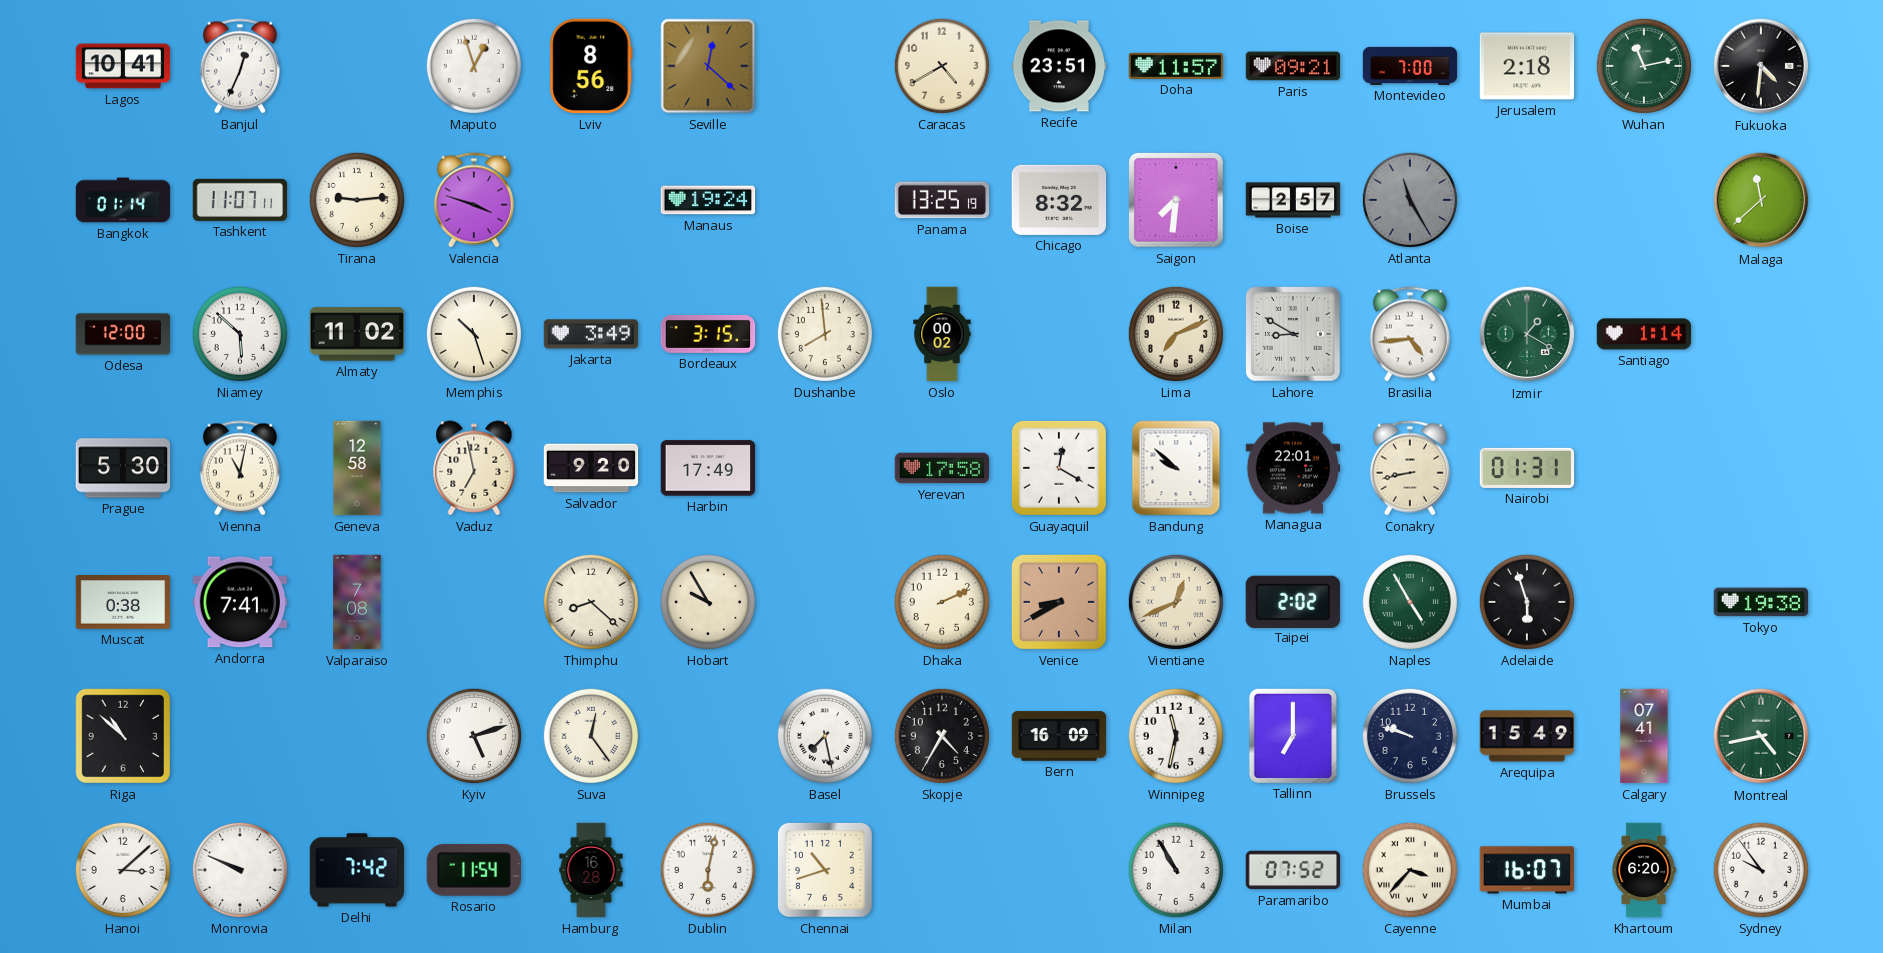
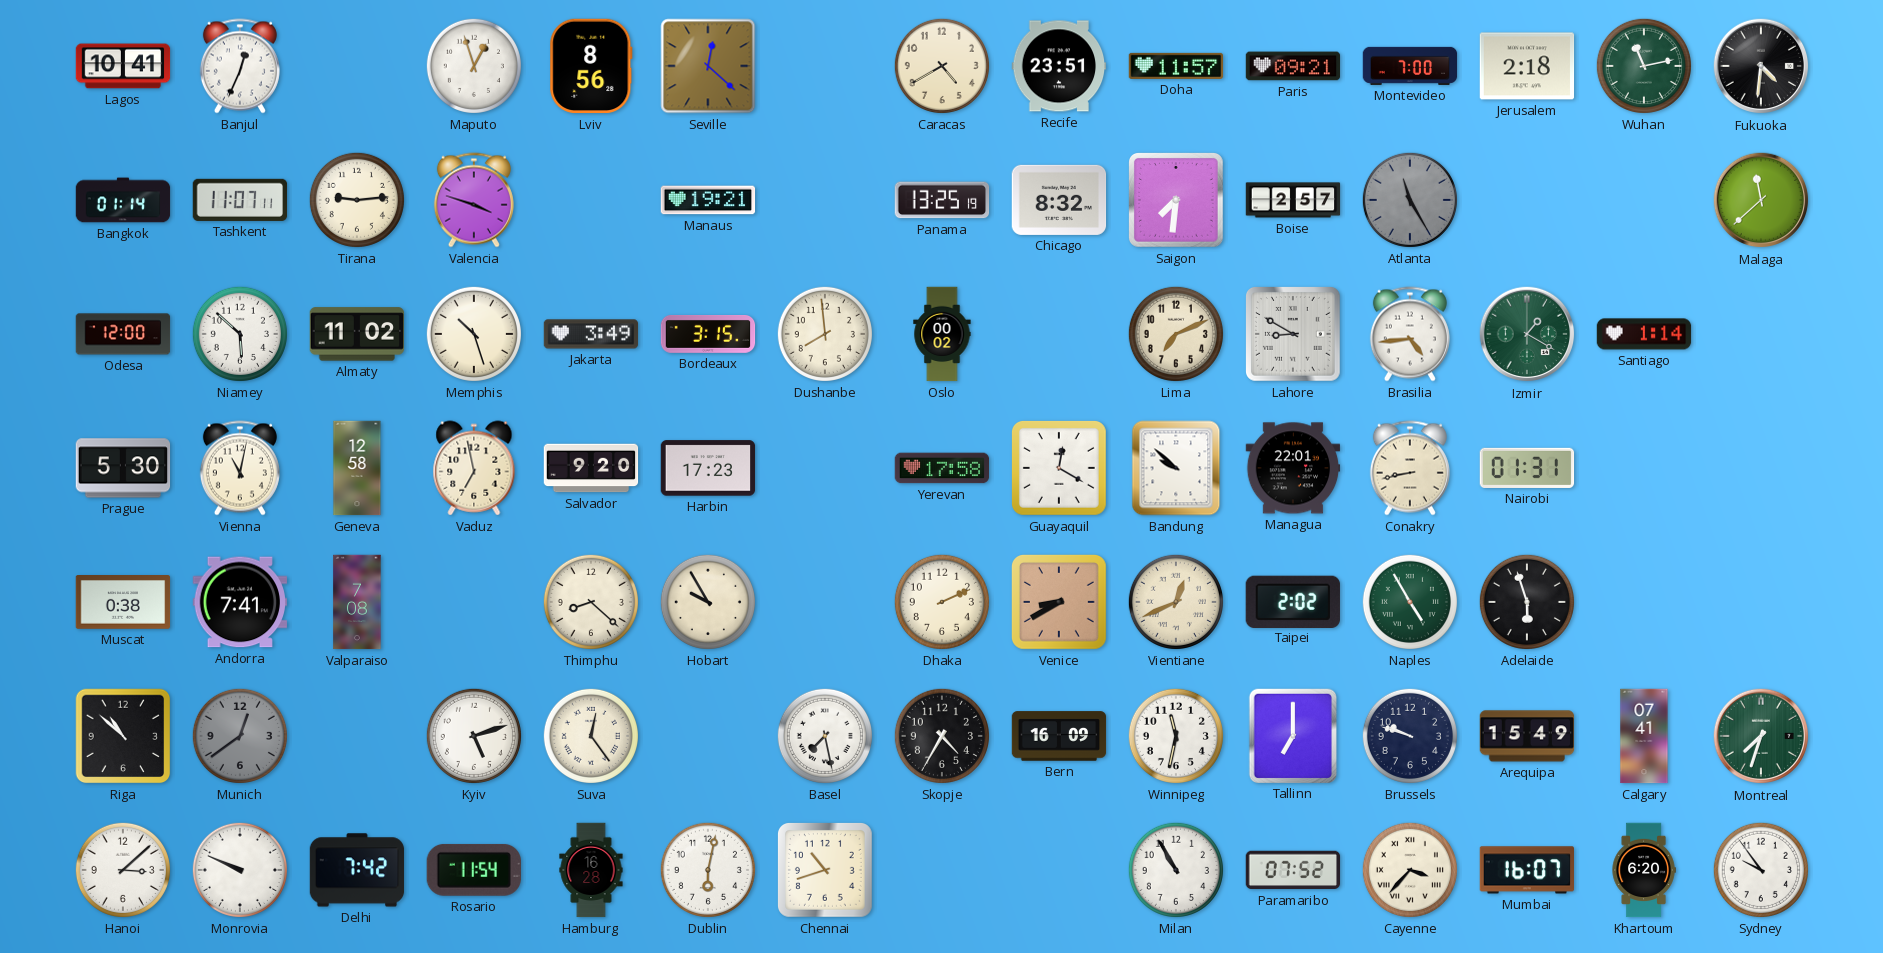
Manaus: 19:24 -> 19:21
Harbin: 17:49 -> 17:23
Tokyo: 19:38 -> none
Munich: none -> 12:39
Montreal: 4:43 -> 7:33
